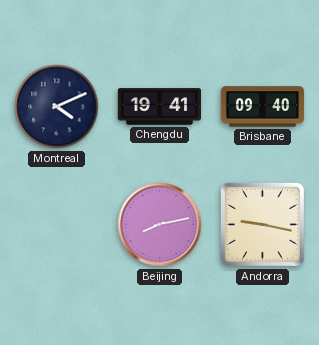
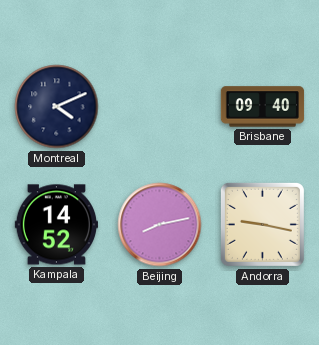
Chengdu: 19:41 -> none
Kampala: none -> 14:52
